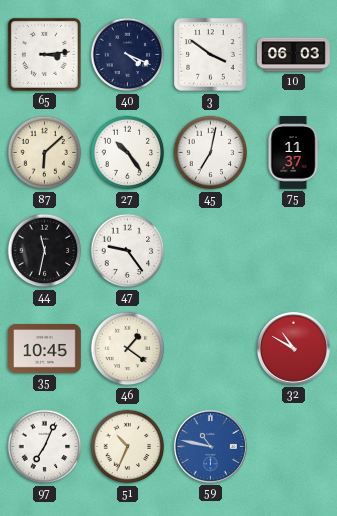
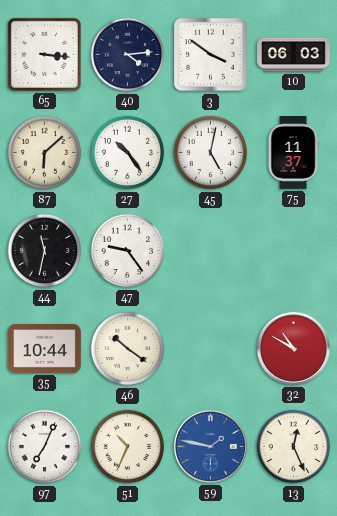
65: 3:14 -> 3:16
40: 4:19 -> 4:14
45: 7:02 -> 5:02
35: 10:45 -> 10:44
46: 1:21 -> 10:21
59: 10:47 -> 1:47
13: none -> 12:26
